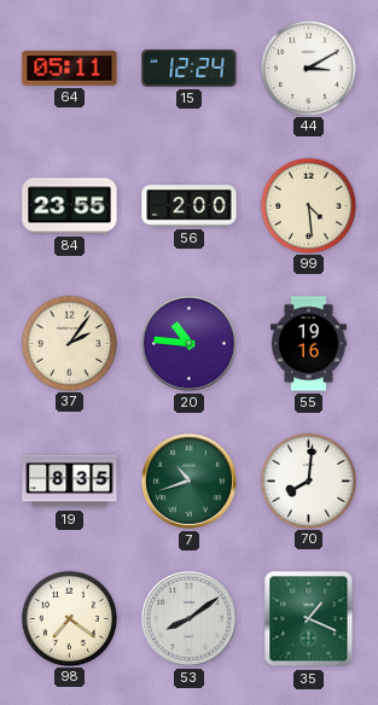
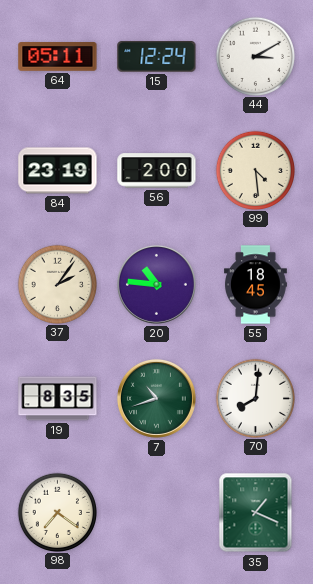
84: 23:55 -> 23:19
55: 19:16 -> 18:45
53: 8:09 -> none
